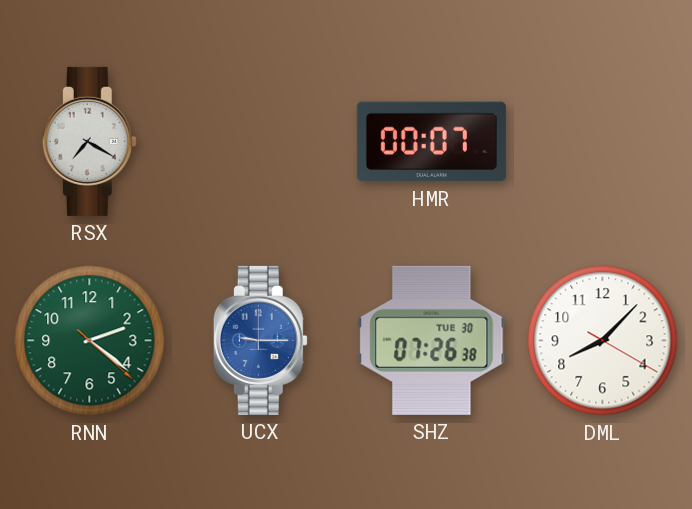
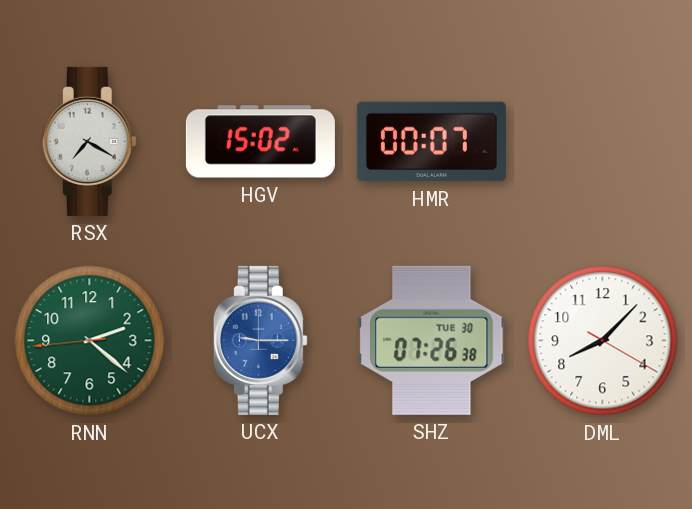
HGV: none -> 15:02
RNN: 2:21:22 -> 2:21:44
